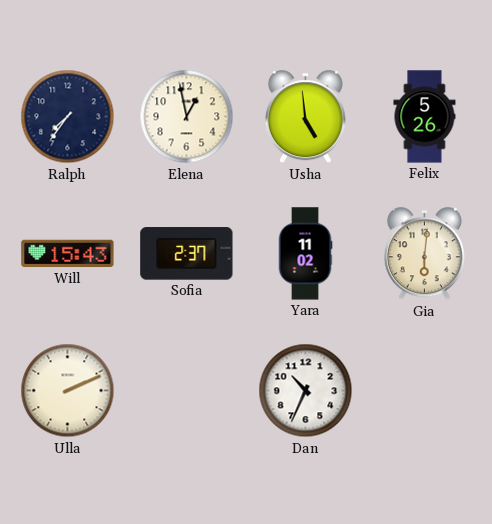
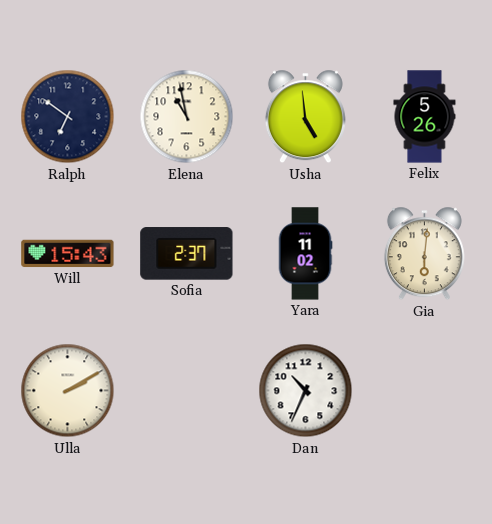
Ralph: 7:36 -> 6:51
Elena: 12:58 -> 10:58
Ulla: 2:11 -> 2:10
